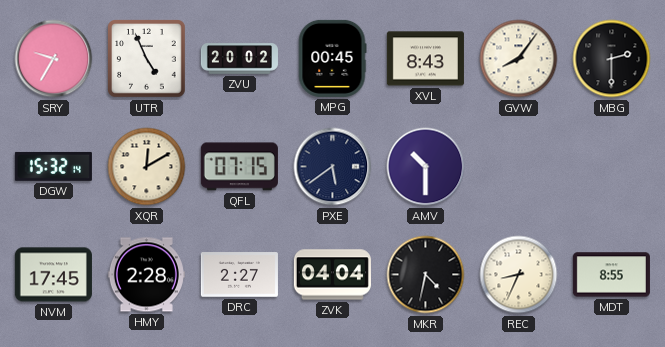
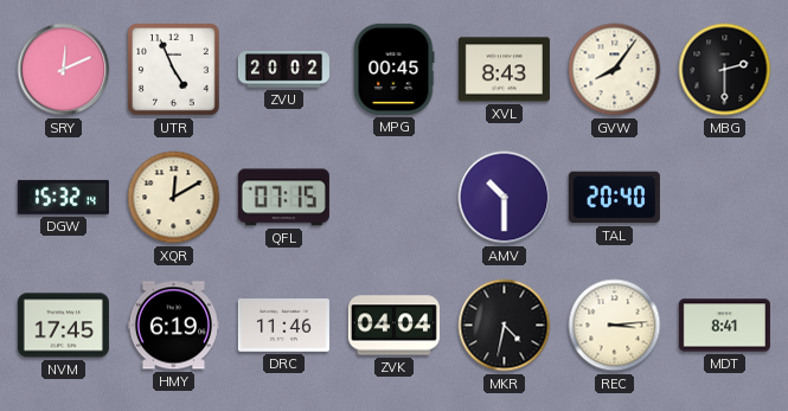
SRY: 9:35 -> 12:11
PXE: 5:39 -> none
TAL: none -> 20:40
HMY: 2:28 -> 6:19
DRC: 2:27 -> 11:46
REC: 8:34 -> 3:14
MDT: 8:55 -> 8:41
